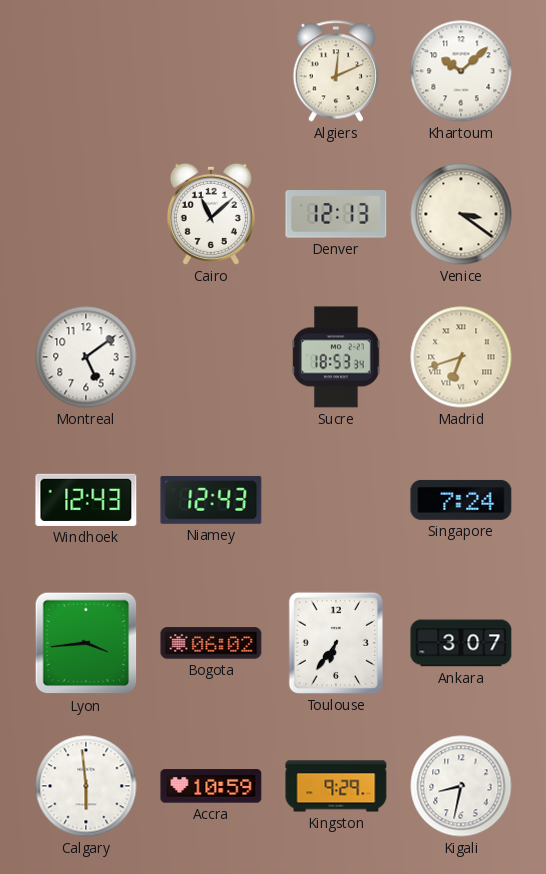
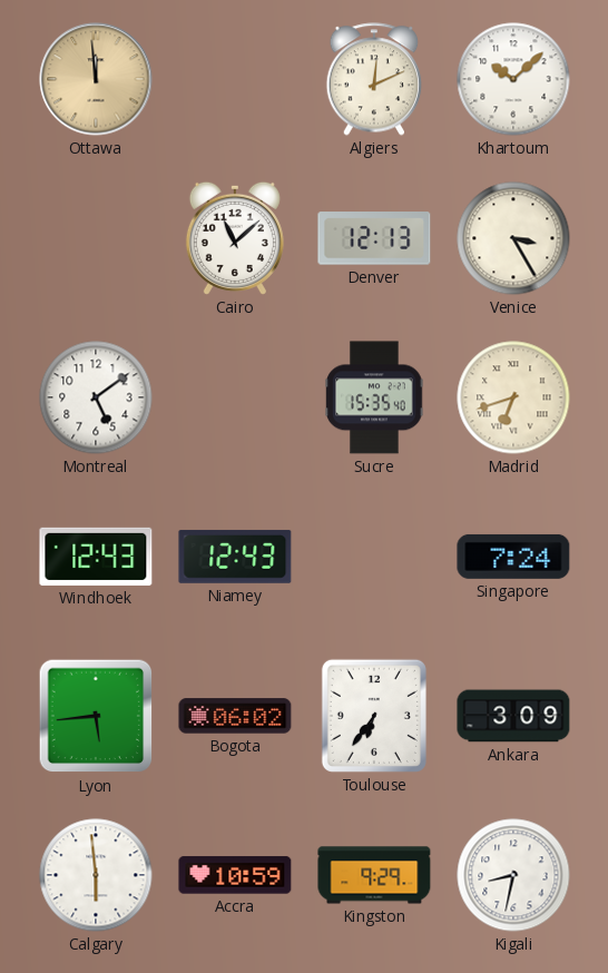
Ottawa: none -> 11:59
Venice: 3:21 -> 3:25
Sucre: 18:53 -> 15:35
Lyon: 3:44 -> 5:44
Ankara: 3:07 -> 3:09
